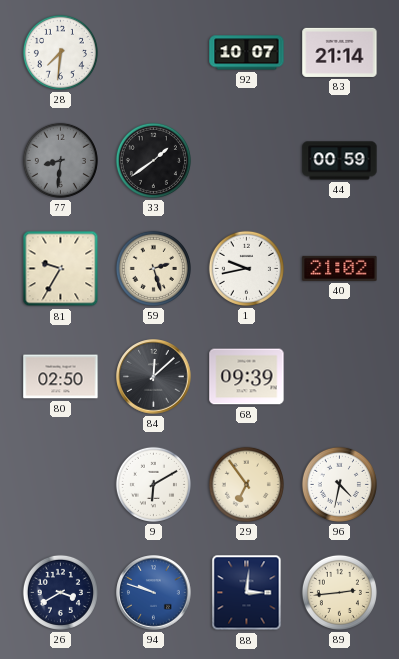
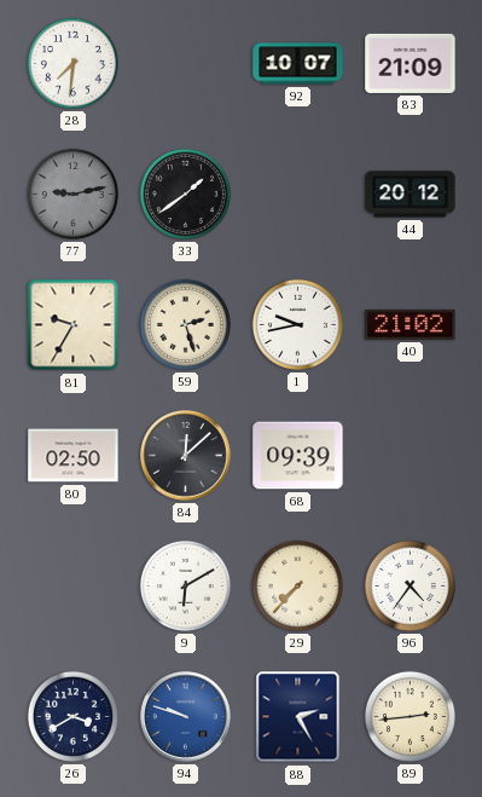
83: 21:14 -> 21:09
77: 8:31 -> 9:13
44: 00:59 -> 20:12
29: 6:54 -> 7:37
96: 4:32 -> 4:36
88: 3:01 -> 2:25
